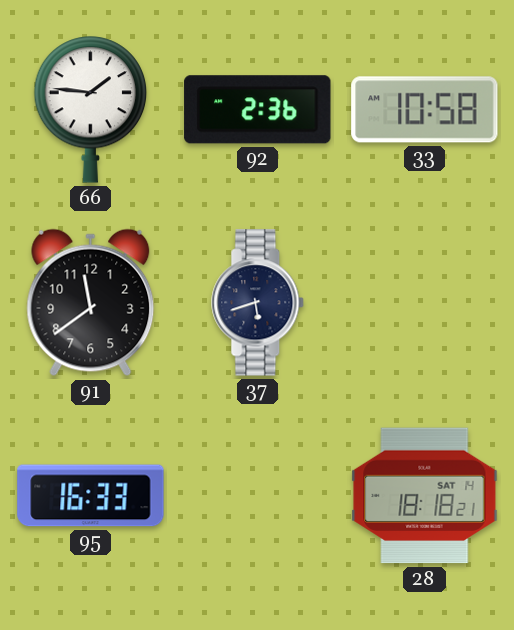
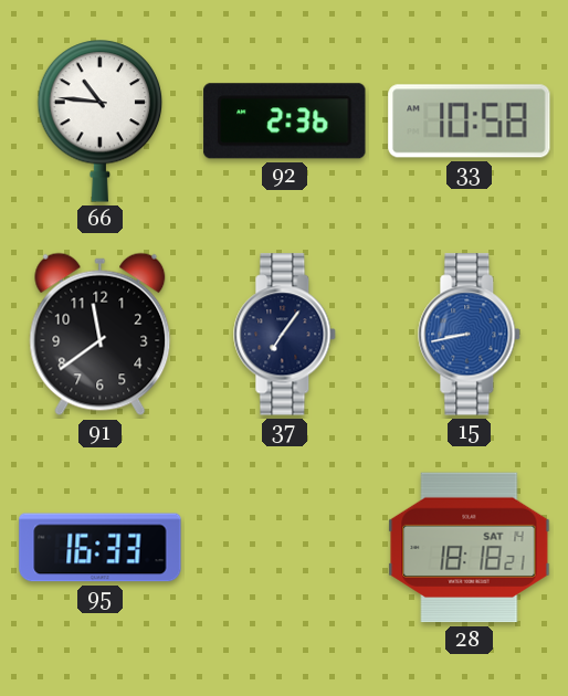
66: 1:46 -> 10:46
37: 5:42 -> 7:06
15: none -> 8:43
